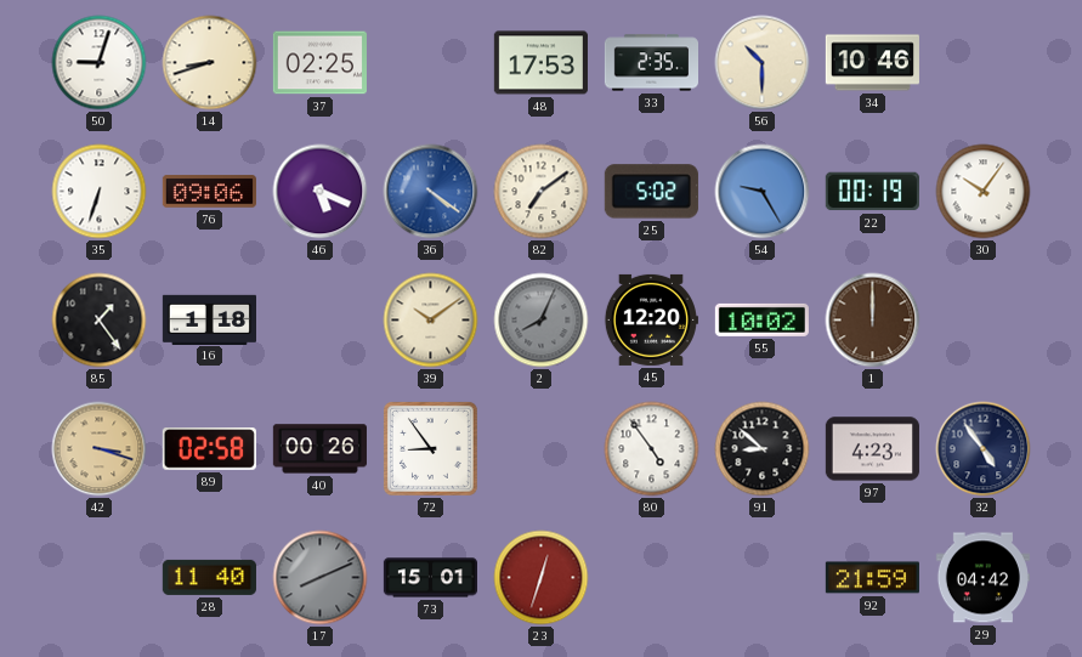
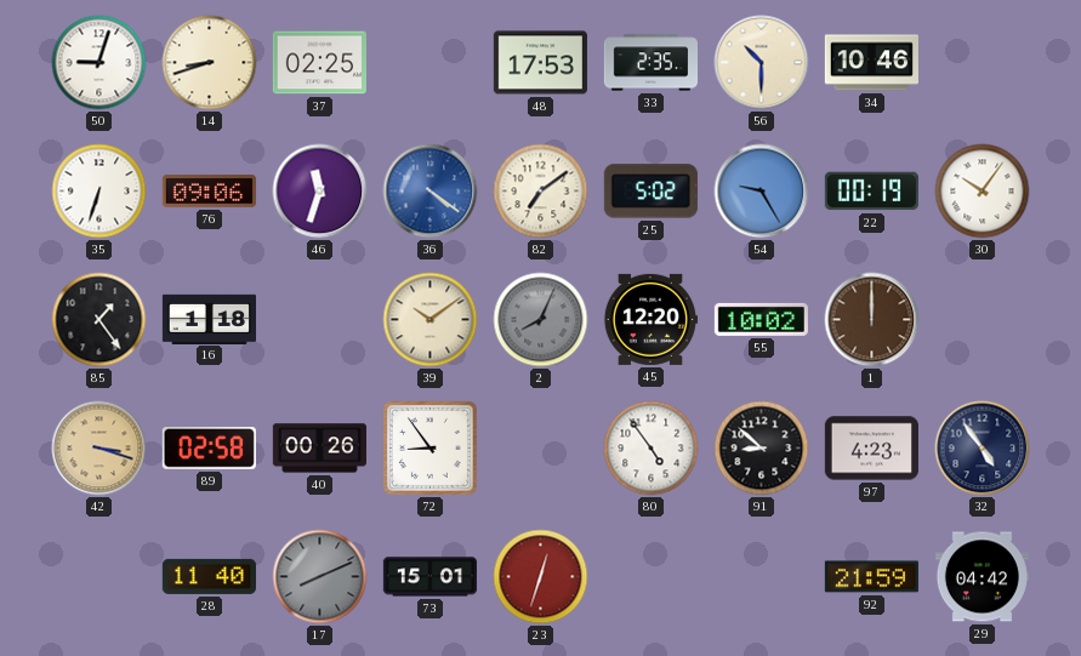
46: 5:19 -> 11:33
